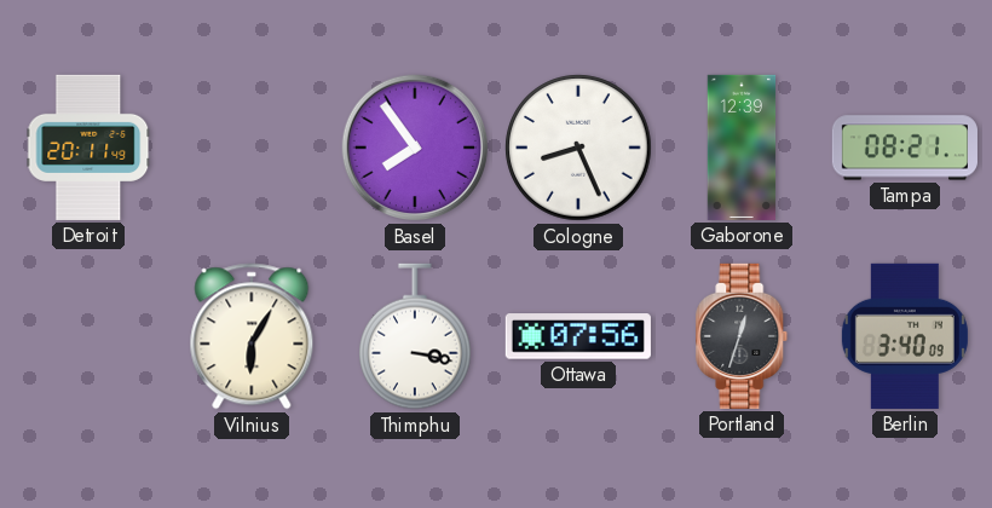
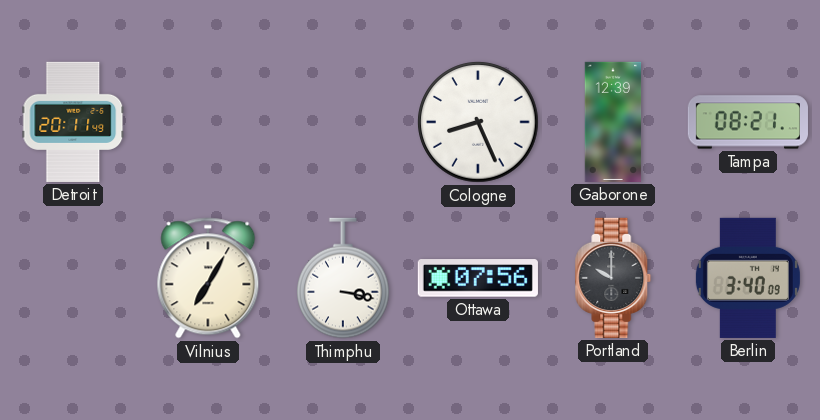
Basel: 7:54 -> none
Vilnius: 6:05 -> 7:05
Portland: 12:33 -> 10:00
